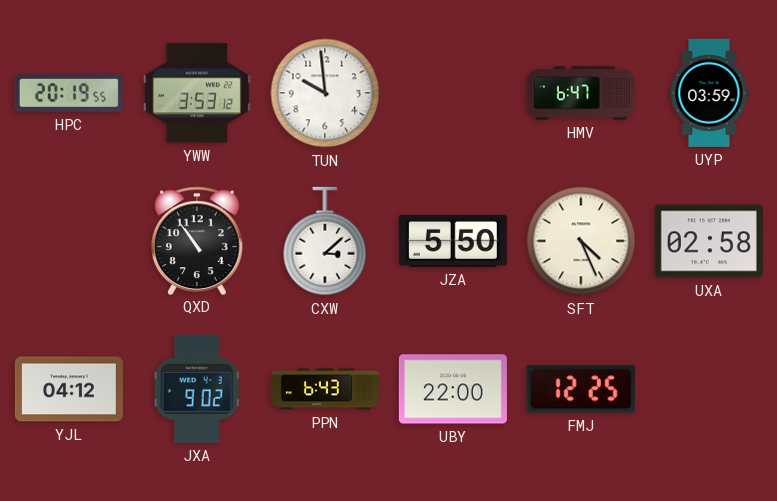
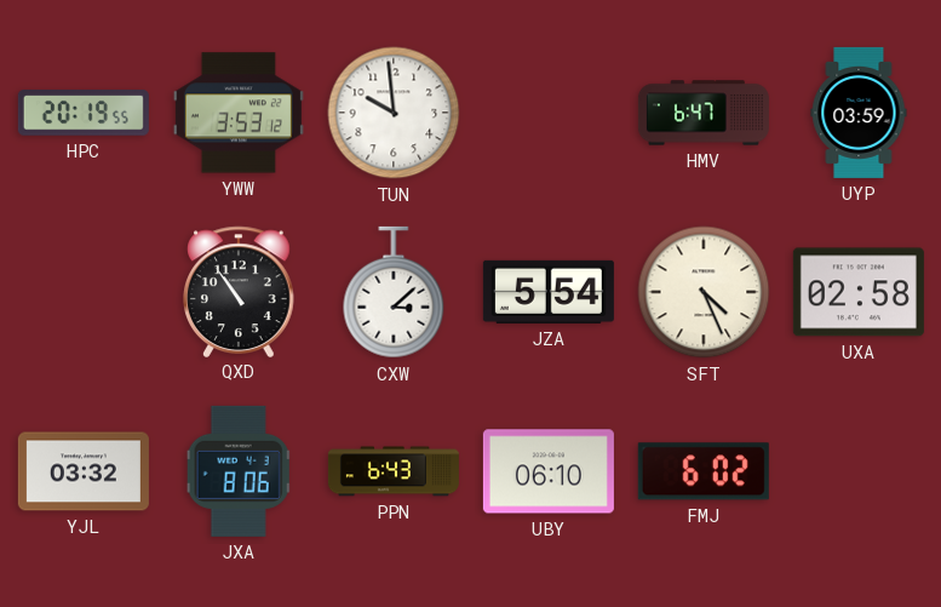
JZA: 5:50 -> 5:54
YJL: 04:12 -> 03:32
JXA: 9:02 -> 8:06
UBY: 22:00 -> 06:10
FMJ: 12:25 -> 6:02
